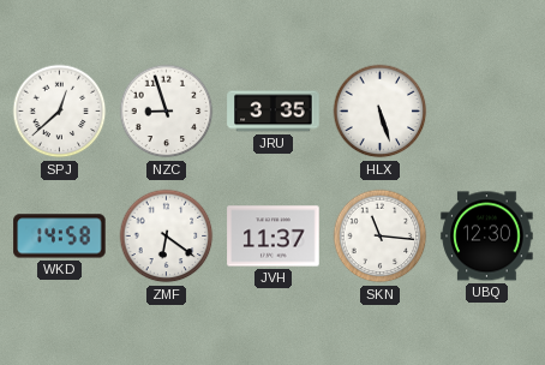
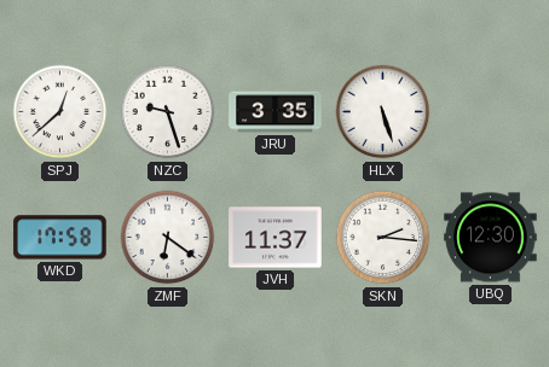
NZC: 8:57 -> 9:27
WKD: 14:58 -> 17:58
SKN: 11:16 -> 2:16
